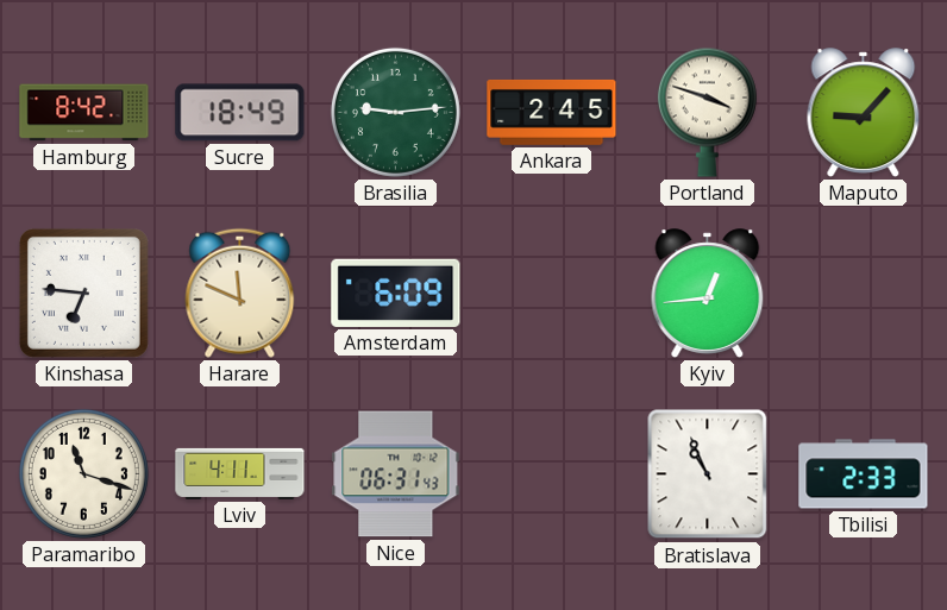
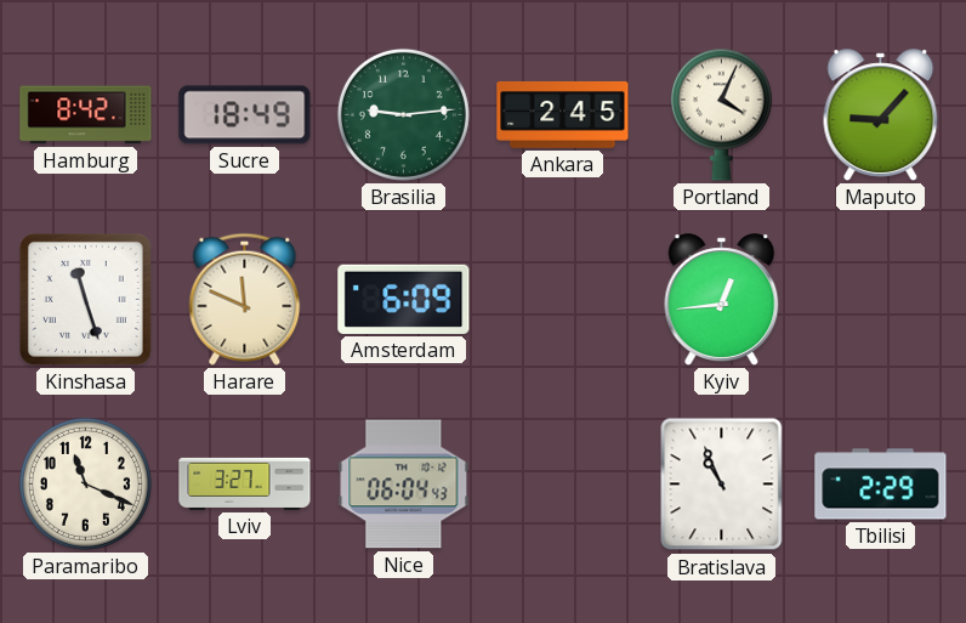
Portland: 3:48 -> 4:04
Kinshasa: 6:46 -> 11:27
Paramaribo: 11:18 -> 11:19
Lviv: 4:11 -> 3:27
Nice: 06:31 -> 06:04
Tbilisi: 2:33 -> 2:29
